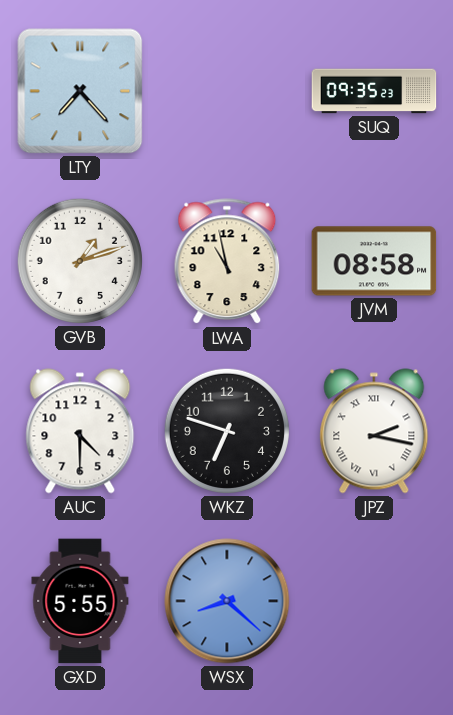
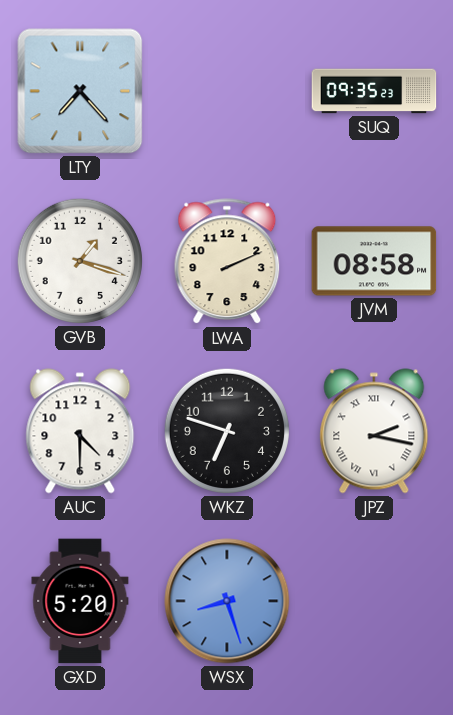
GVB: 1:12 -> 1:18
LWA: 10:58 -> 2:11
GXD: 5:55 -> 5:20
WSX: 8:22 -> 8:27
